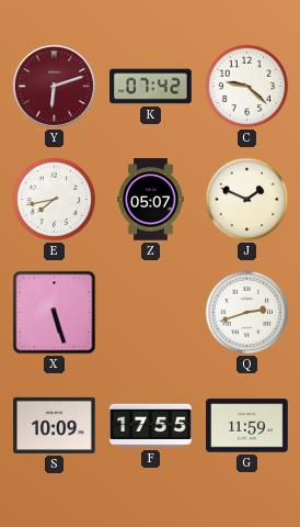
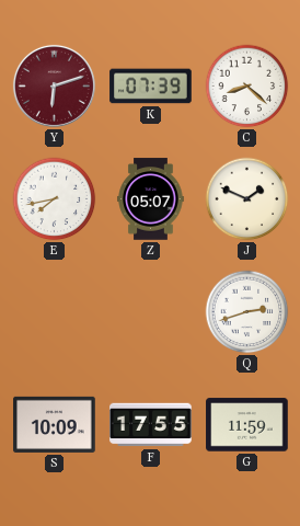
K: 07:42 -> 07:39
C: 9:22 -> 8:22
X: 5:27 -> none
